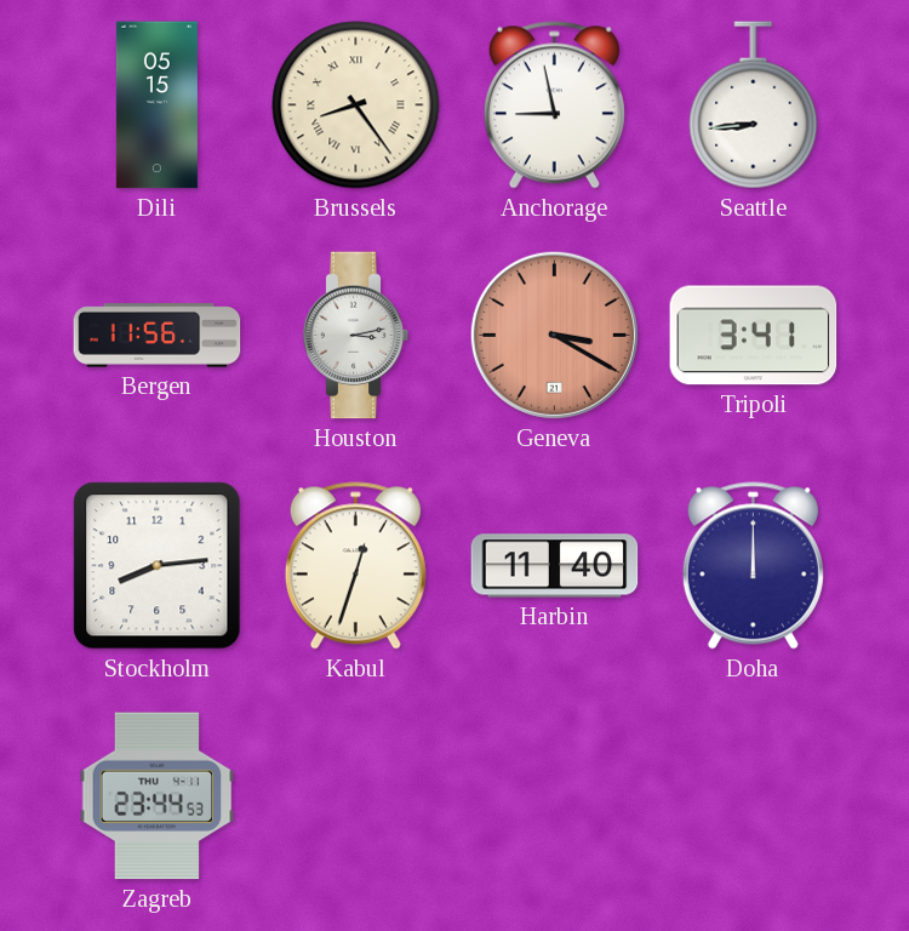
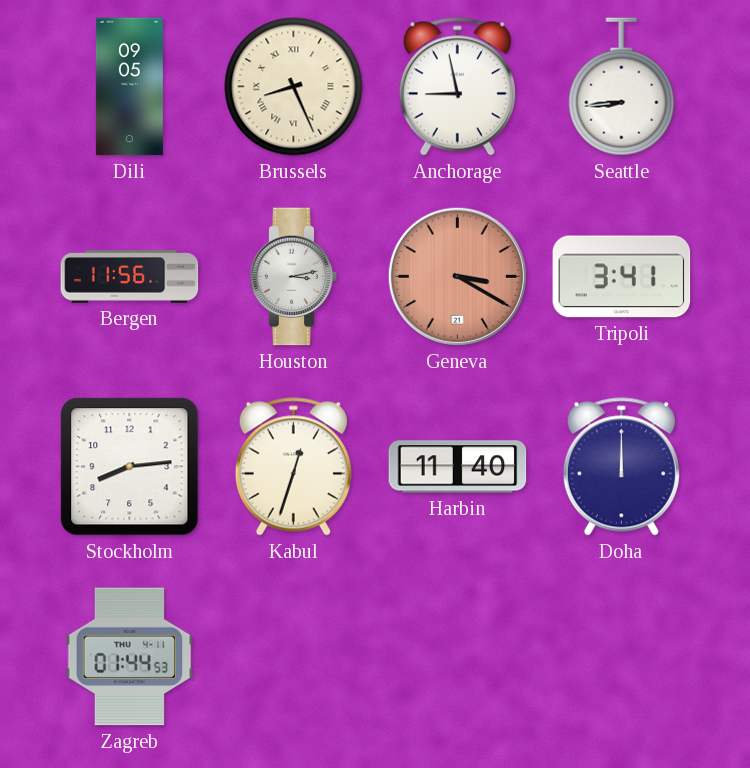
Dili: 05:15 -> 09:05
Brussels: 8:24 -> 8:26
Zagreb: 23:44 -> 01:44
